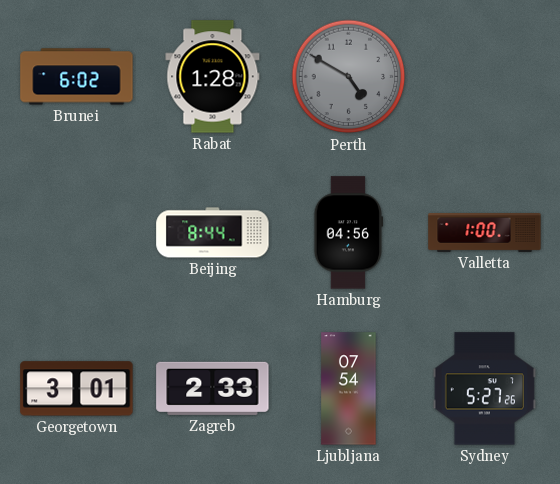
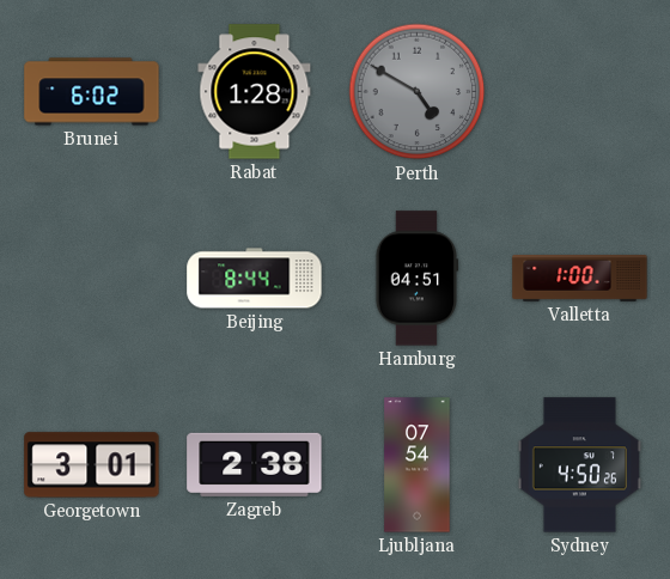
Hamburg: 04:56 -> 04:51
Zagreb: 2:33 -> 2:38
Sydney: 5:27 -> 4:50
